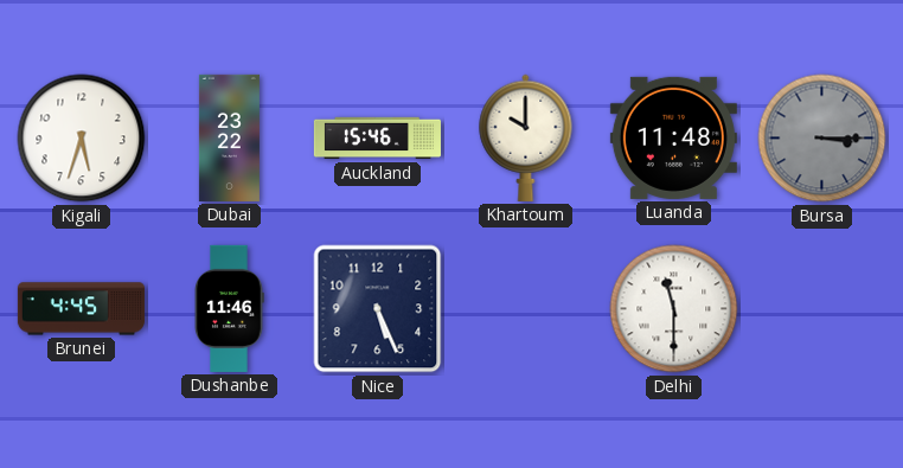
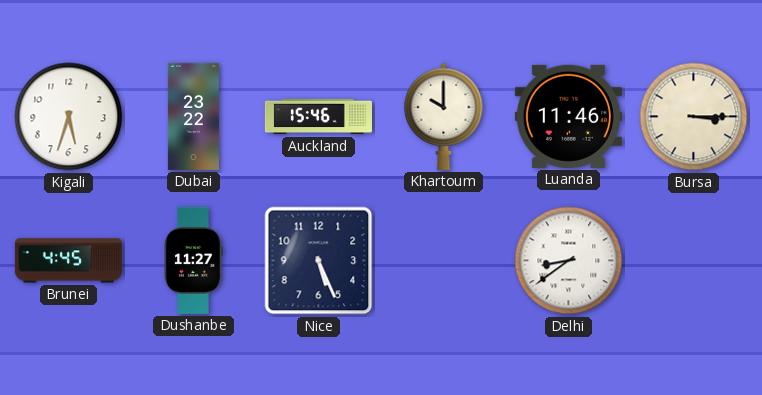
Luanda: 11:48 -> 11:46
Bursa dial: grey -> cream
Dushanbe: 11:46 -> 11:27
Delhi: 11:30 -> 8:39
